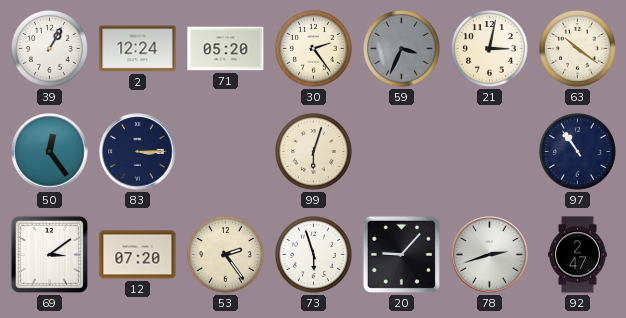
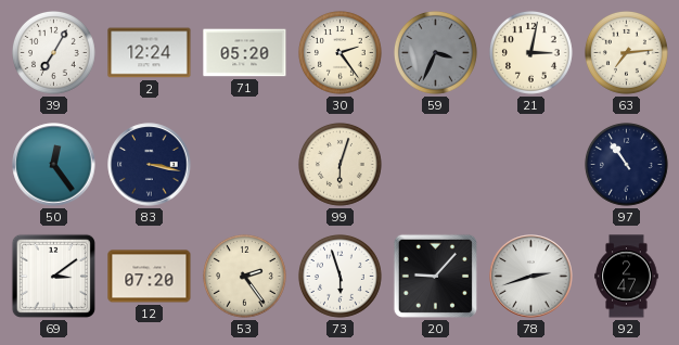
39: 1:05 -> 7:05
63: 10:21 -> 7:14
83: 3:15 -> 3:17
